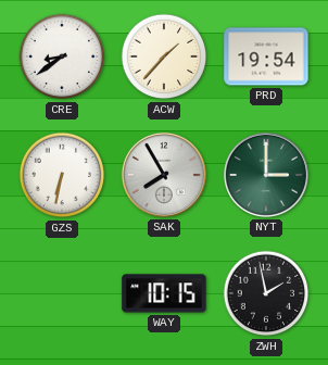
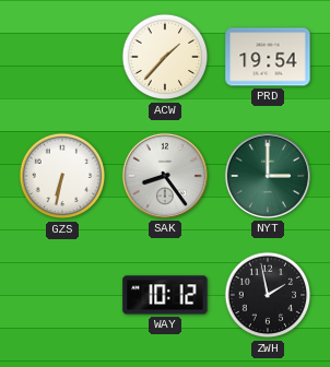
CRE: 8:39 -> none
SAK: 7:55 -> 8:24
WAY: 10:15 -> 10:12
